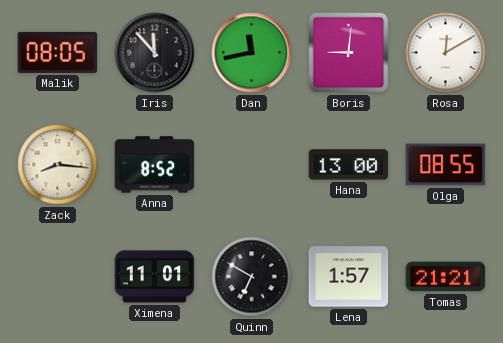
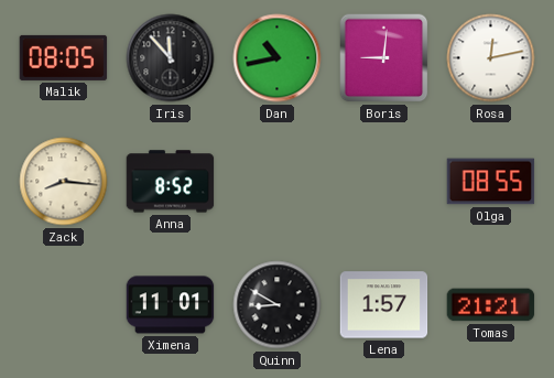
Dan: 11:43 -> 10:43
Rosa: 12:10 -> 12:13
Hana: 13:00 -> none
Quinn: 6:50 -> 8:50
